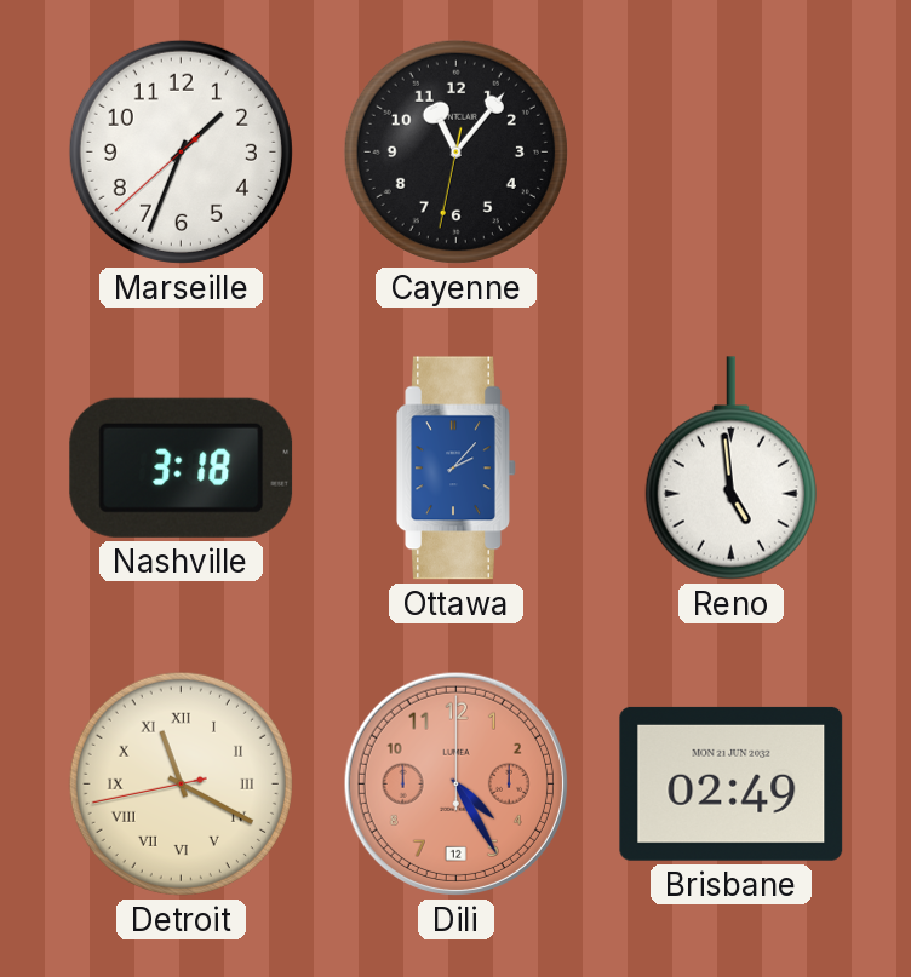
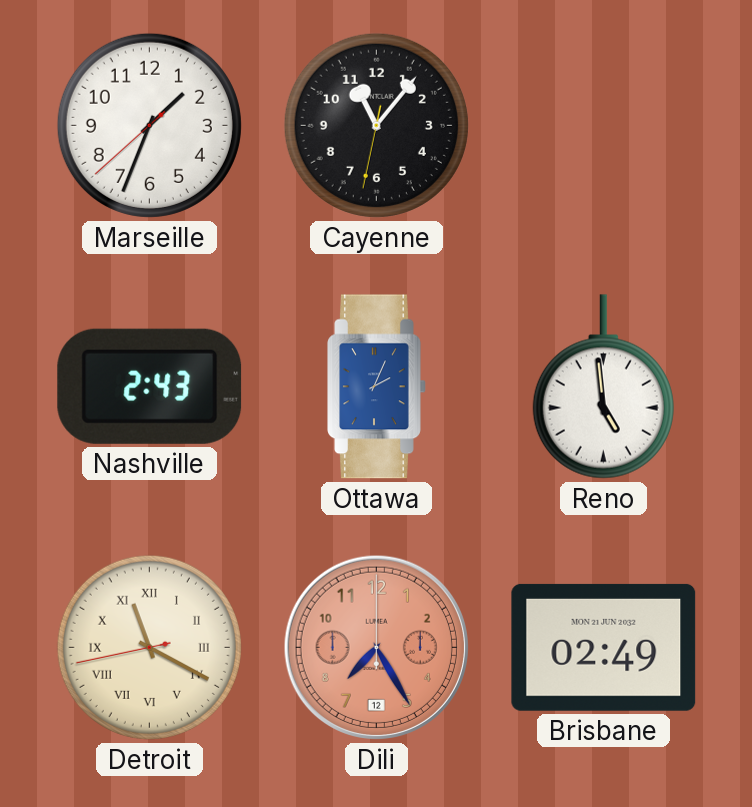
Nashville: 3:18 -> 2:43
Ottawa: 2:07 -> 2:04
Dili: 4:25 -> 7:25
